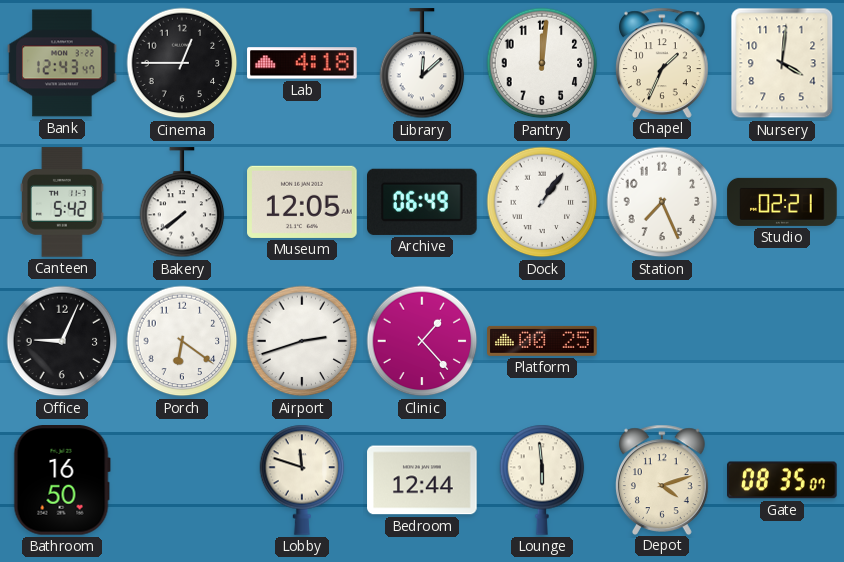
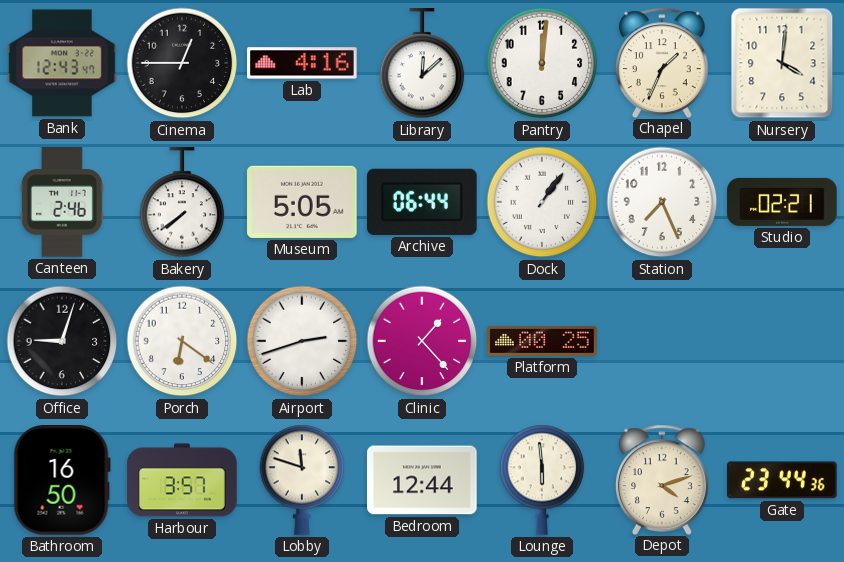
Lab: 4:18 -> 4:16
Canteen: 5:42 -> 2:46
Museum: 12:05 -> 5:05
Archive: 06:49 -> 06:44
Office: 9:04 -> 9:03
Harbour: none -> 3:57
Gate: 08:35 -> 23:44
